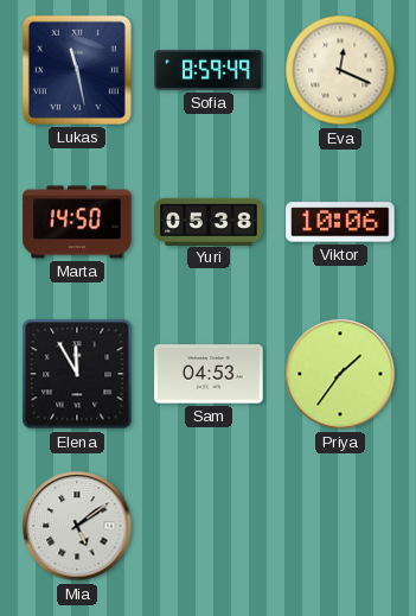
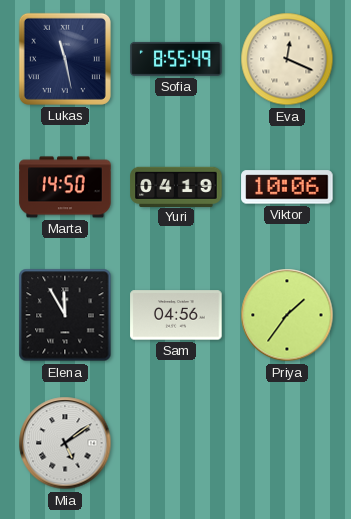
Sofia: 8:59 -> 8:55
Yuri: 05:38 -> 04:19
Sam: 04:53 -> 04:56
